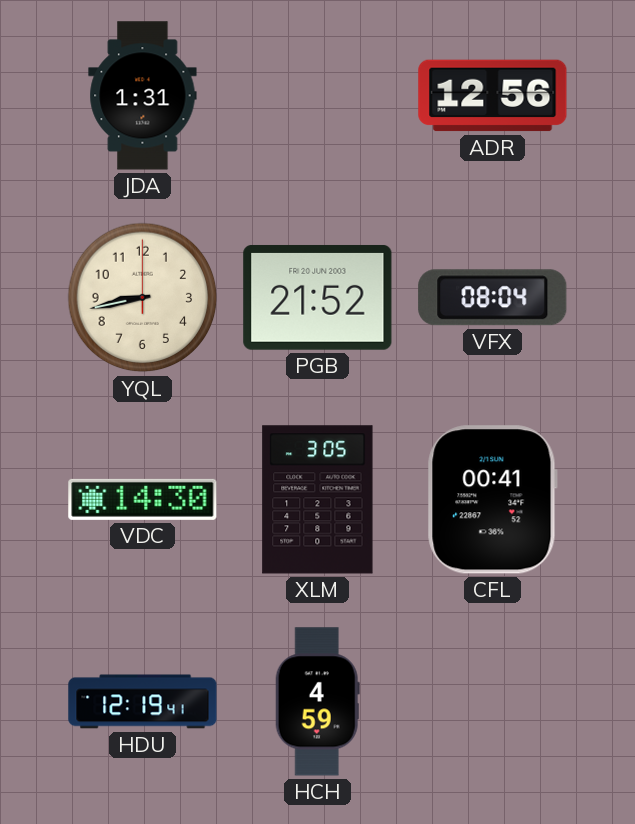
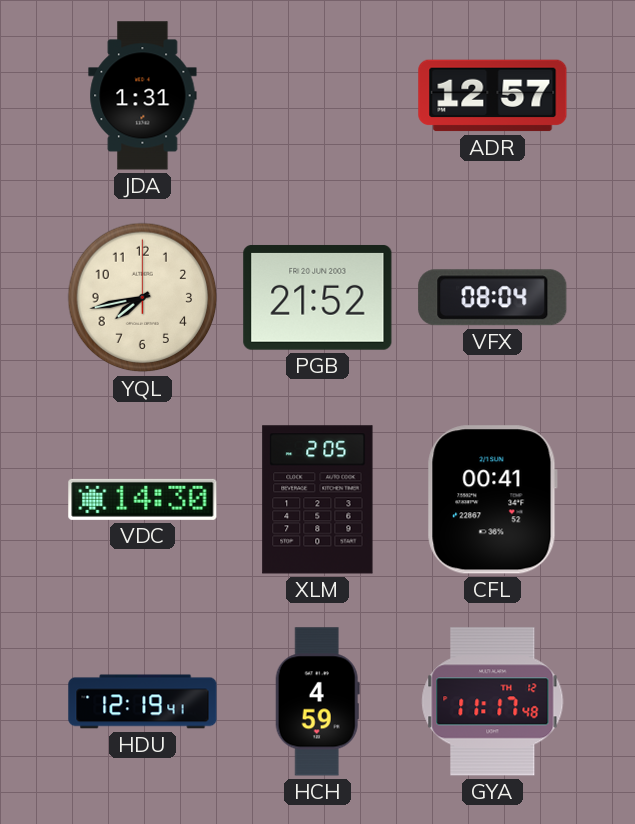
ADR: 12:56 -> 12:57
YQL: 8:43 -> 7:43
XLM: 3:05 -> 2:05
GYA: none -> 11:17
